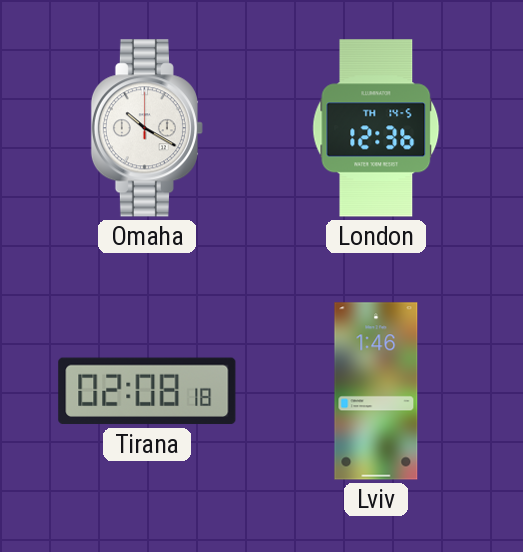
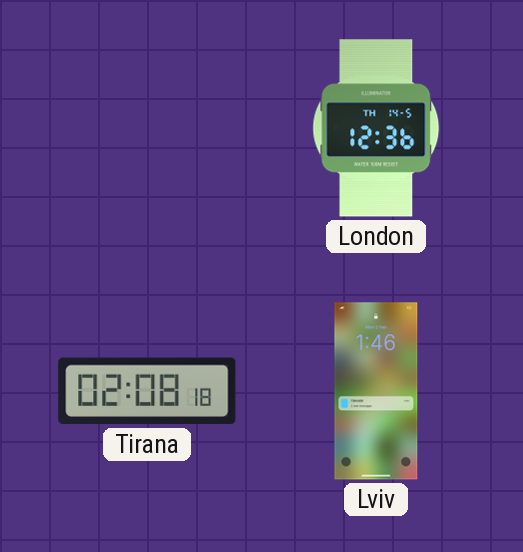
Omaha: 10:20 -> none
